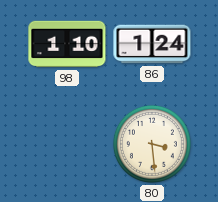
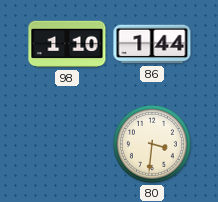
86: 1:24 -> 1:44
80: 3:29 -> 3:31
